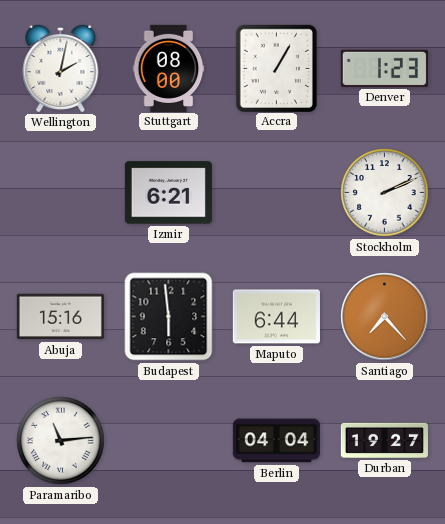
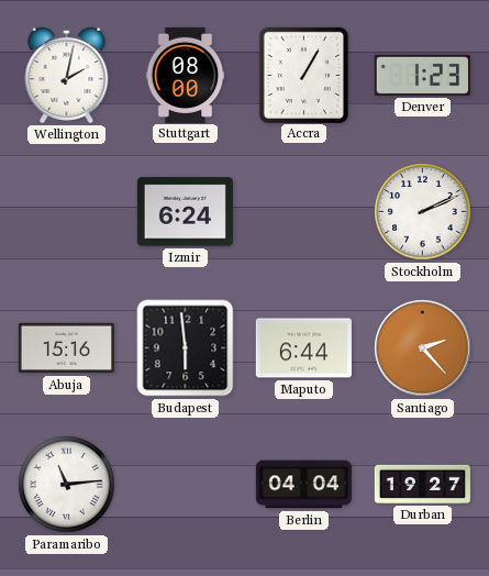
Izmir: 6:21 -> 6:24
Santiago: 7:23 -> 2:23
